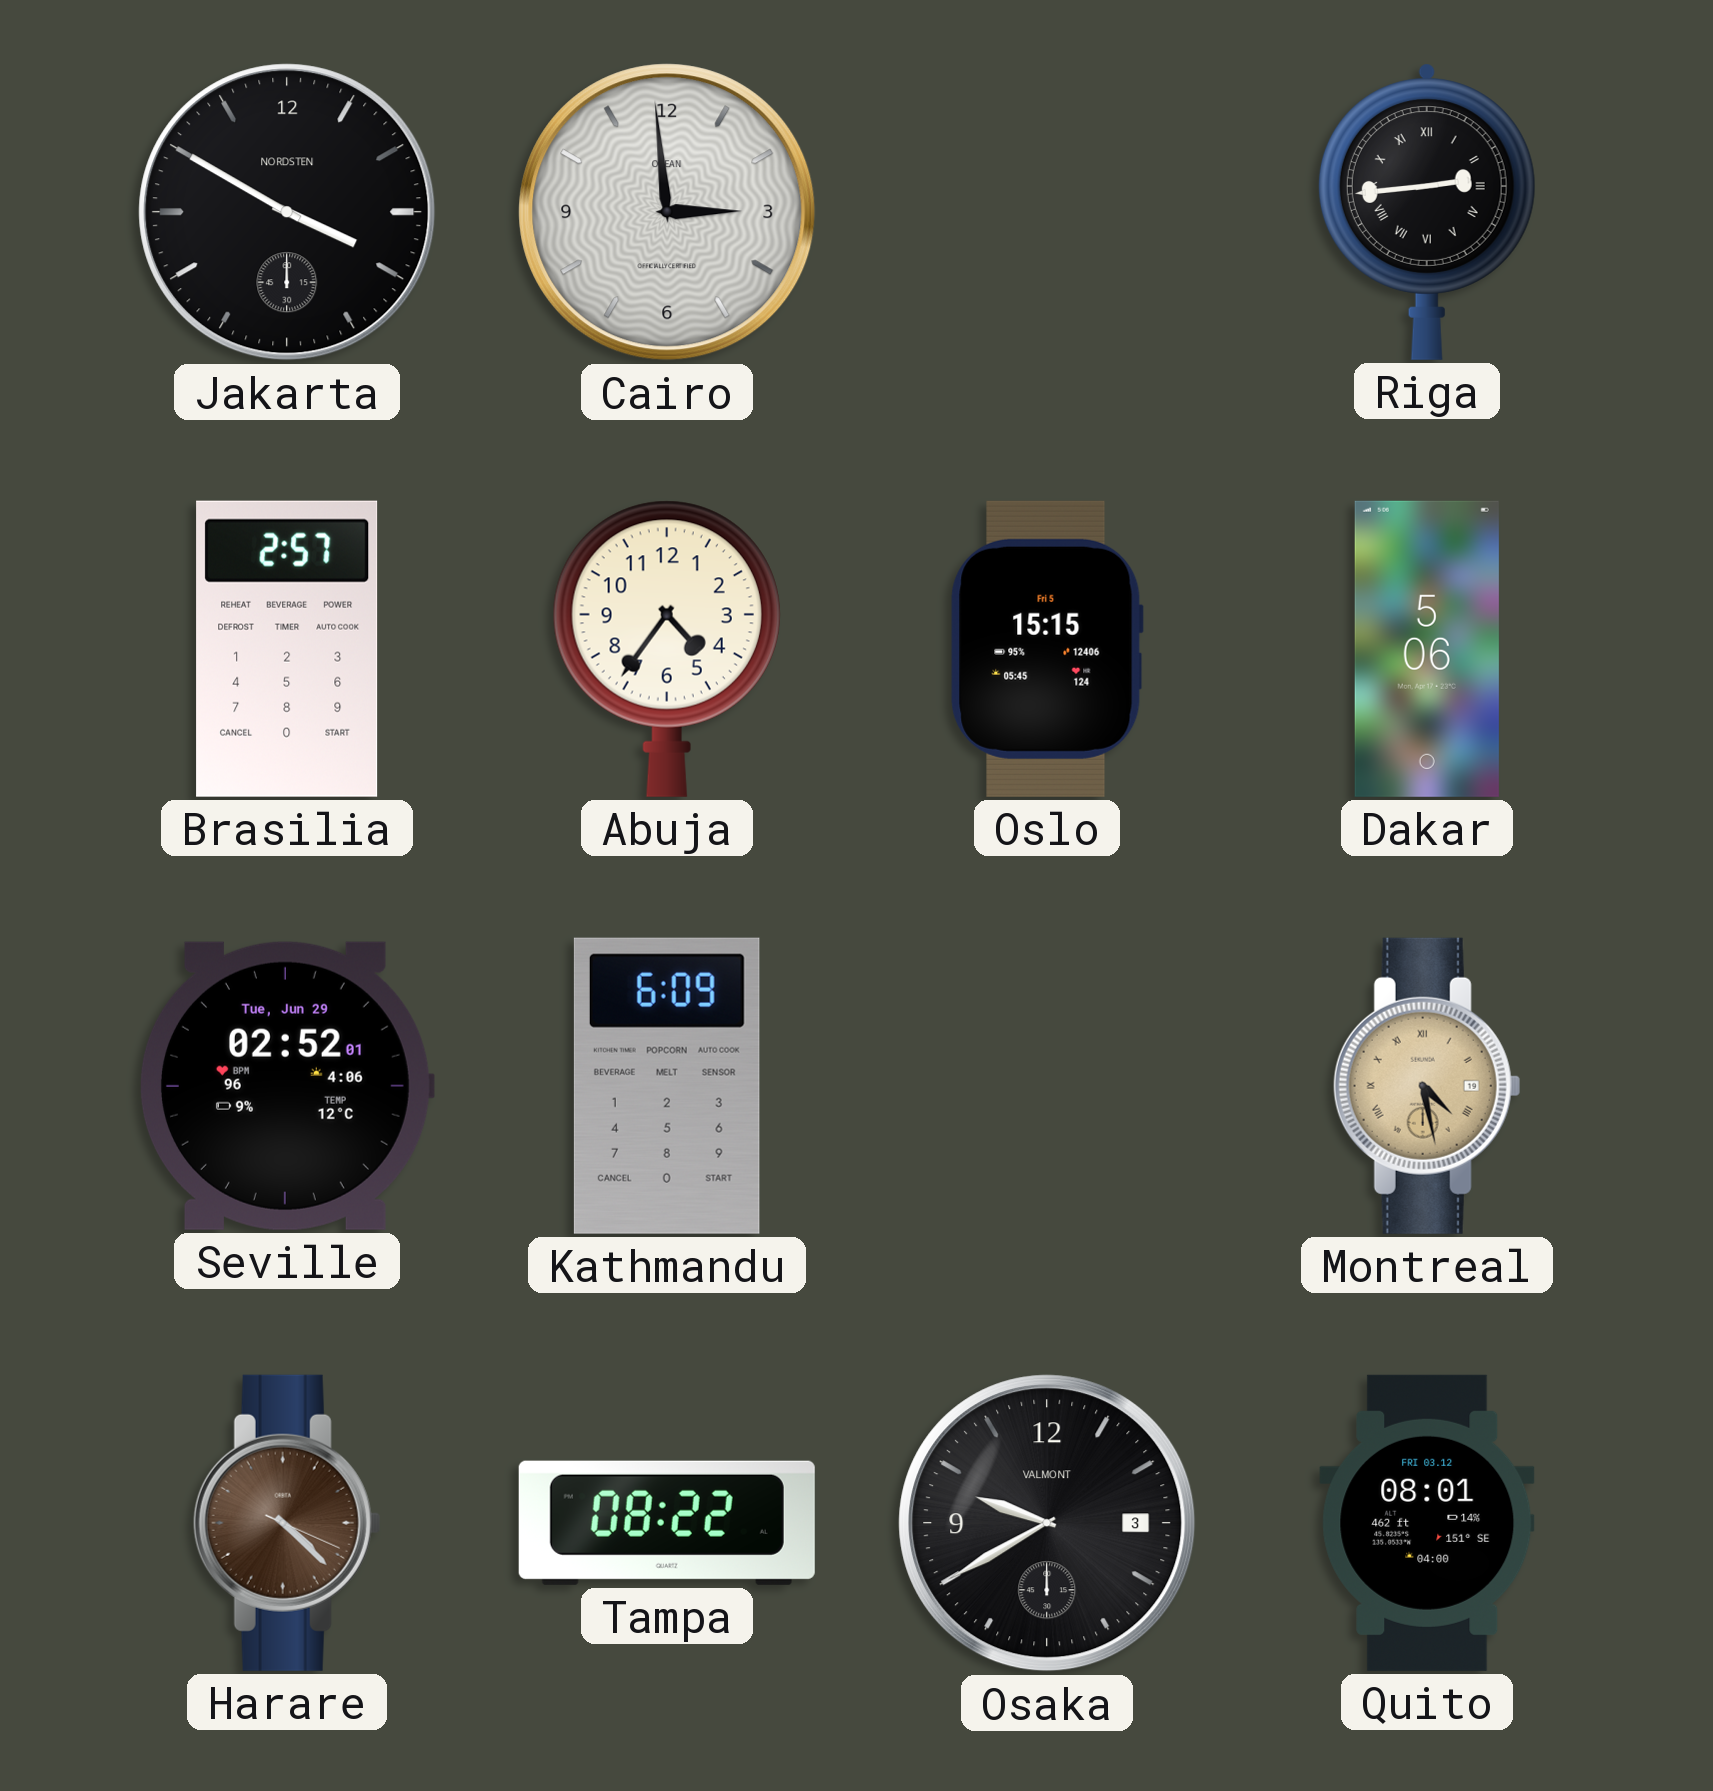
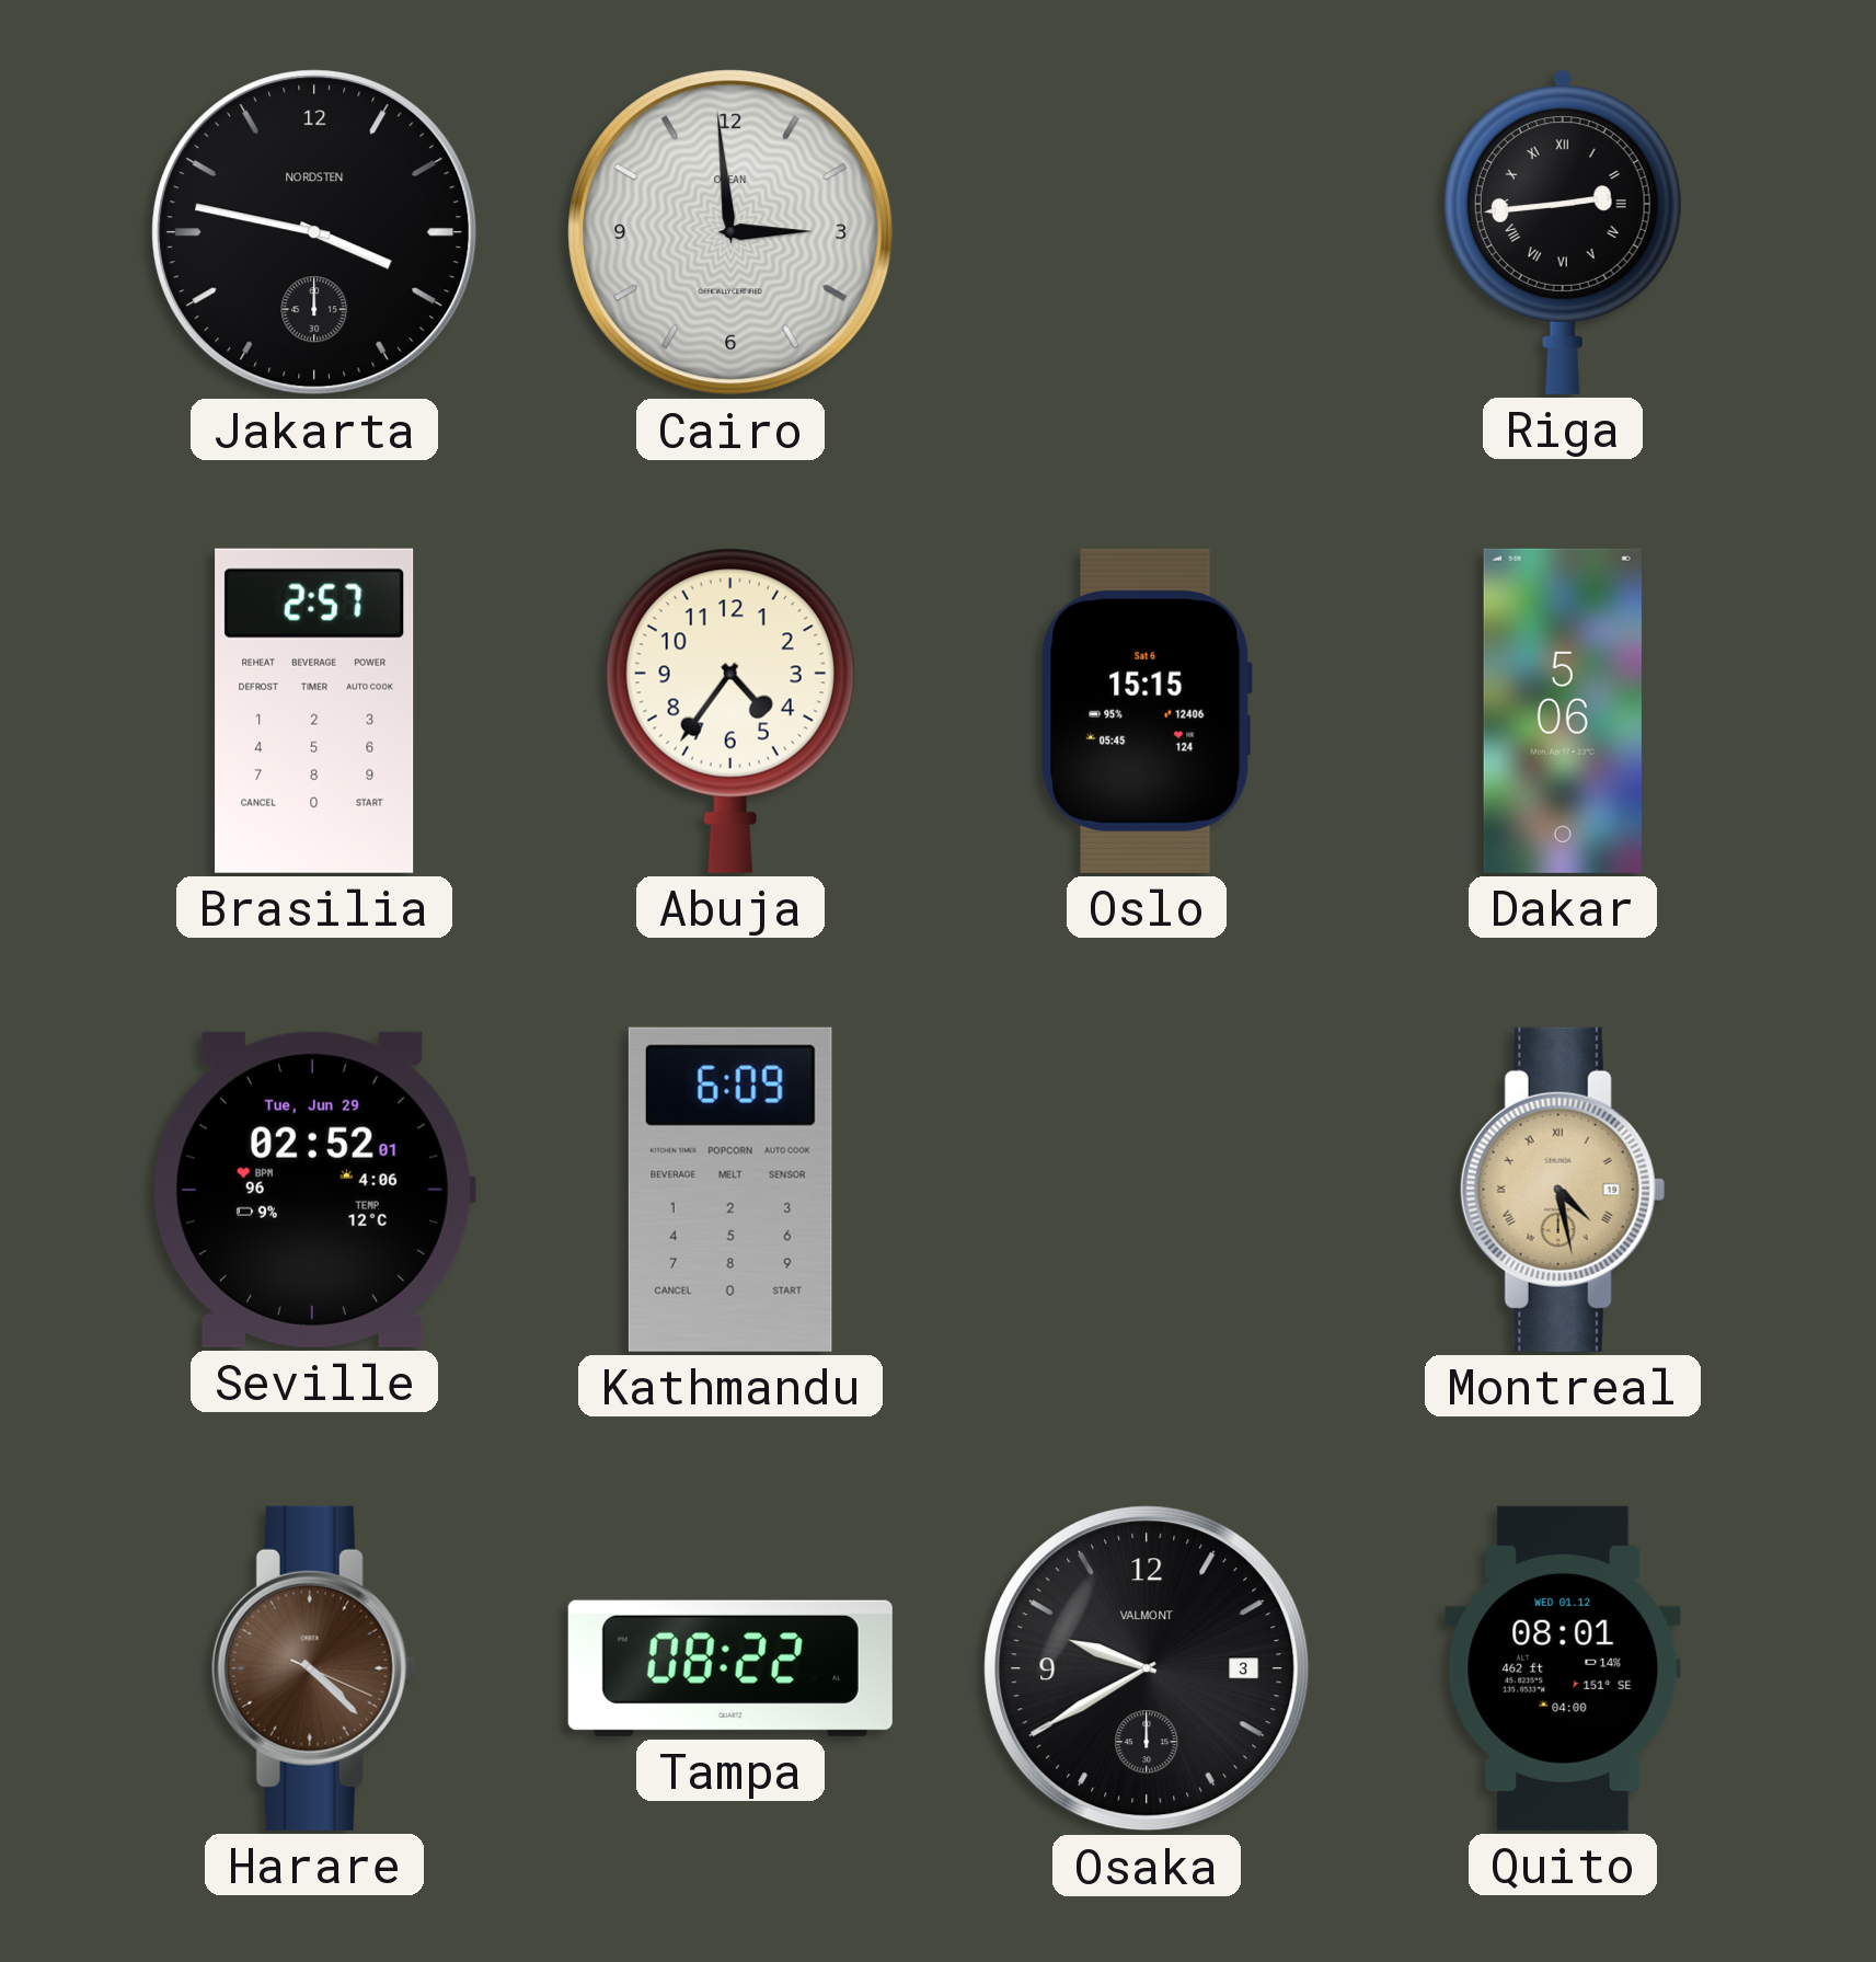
Jakarta: 3:50 -> 3:47
Oslo date: Fri 5 -> Sat 6
Quito date: FRI 03.12 -> WED 01.12
